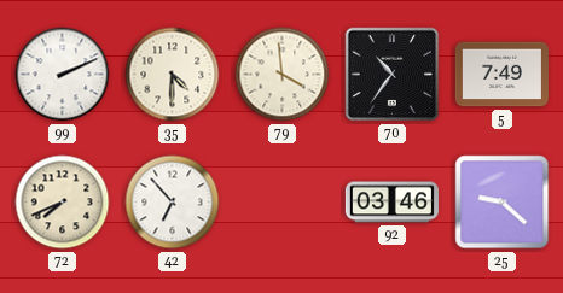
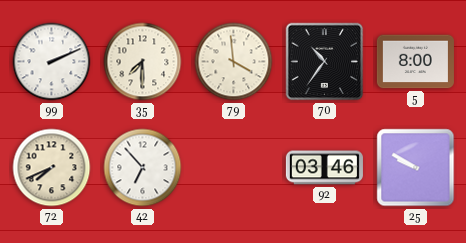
35: 4:30 -> 7:30
5: 7:49 -> 8:00
25: 9:22 -> 9:50
